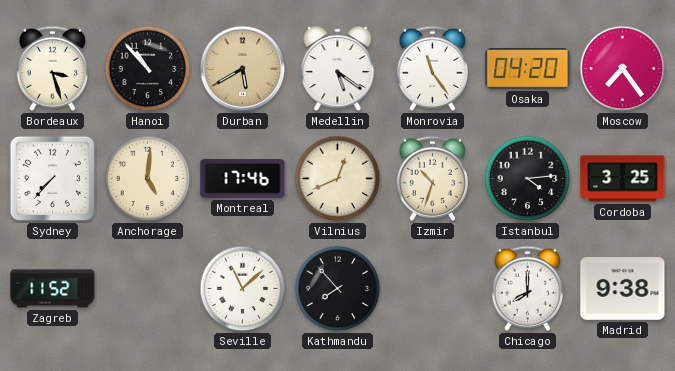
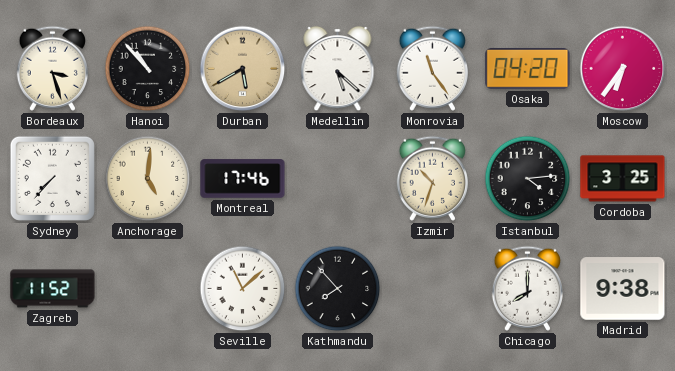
Medellin: 5:21 -> 5:22
Moscow: 7:24 -> 6:36
Vilnius: 12:41 -> none
